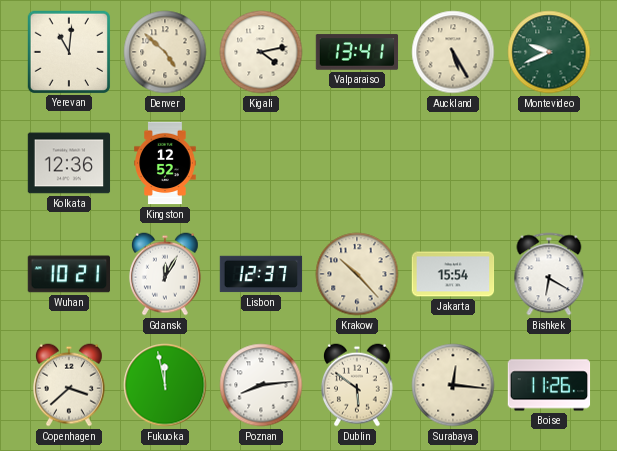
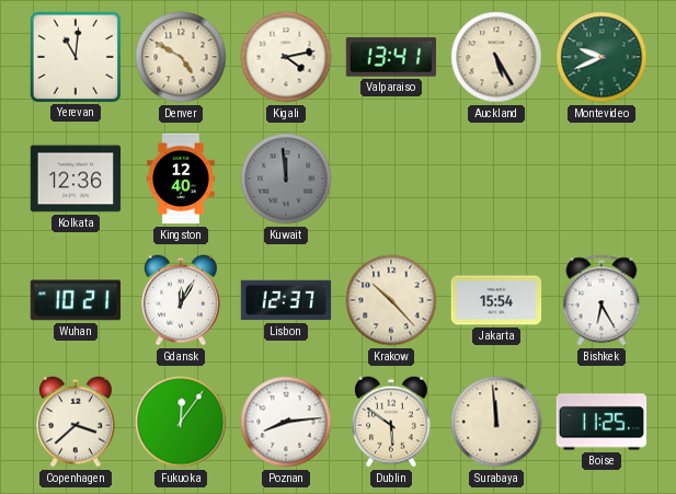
Denver: 4:52 -> 4:50
Kingston: 12:52 -> 12:40
Kuwait: none -> 11:59
Bishkek: 6:20 -> 6:25
Fukuoka: 11:58 -> 12:06
Surabaya: 12:16 -> 11:59
Boise: 11:26 -> 11:25
